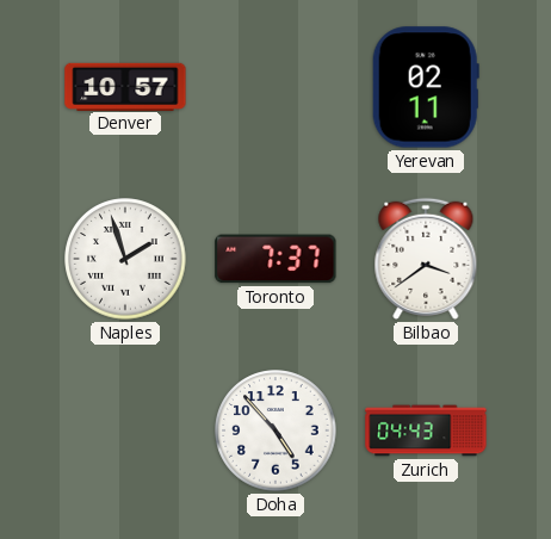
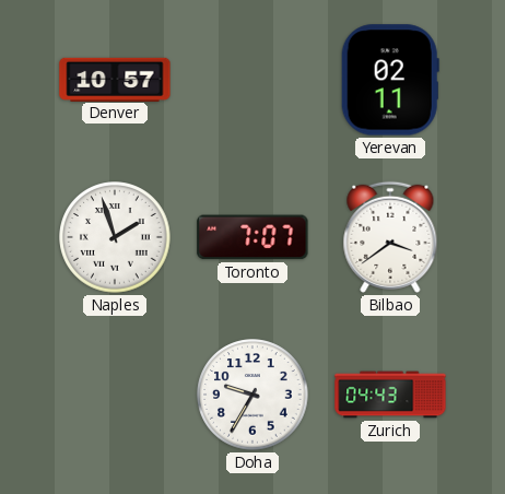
Toronto: 7:37 -> 7:07
Doha: 4:53 -> 9:35
